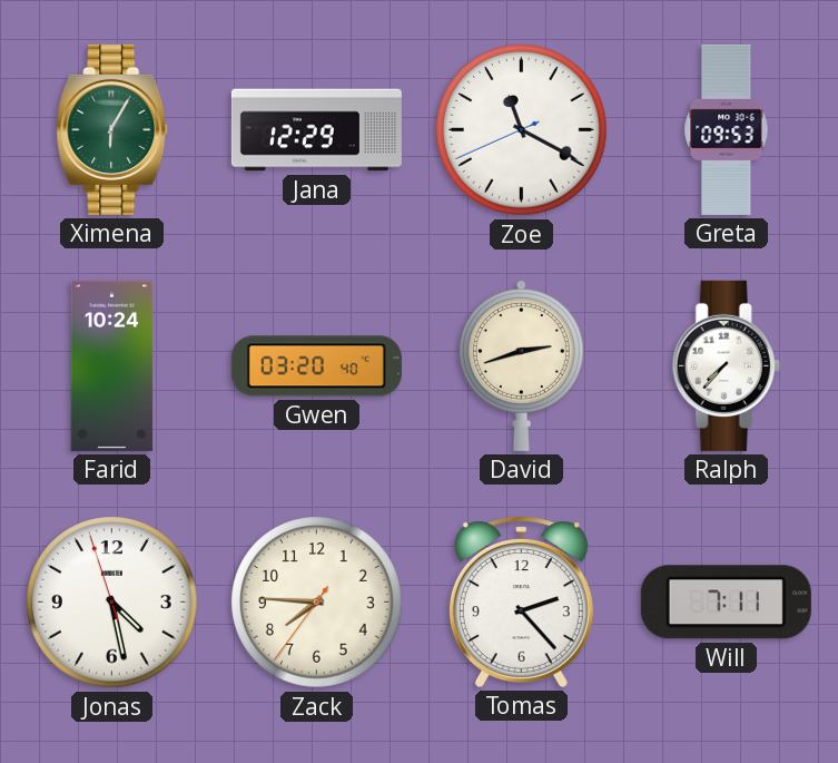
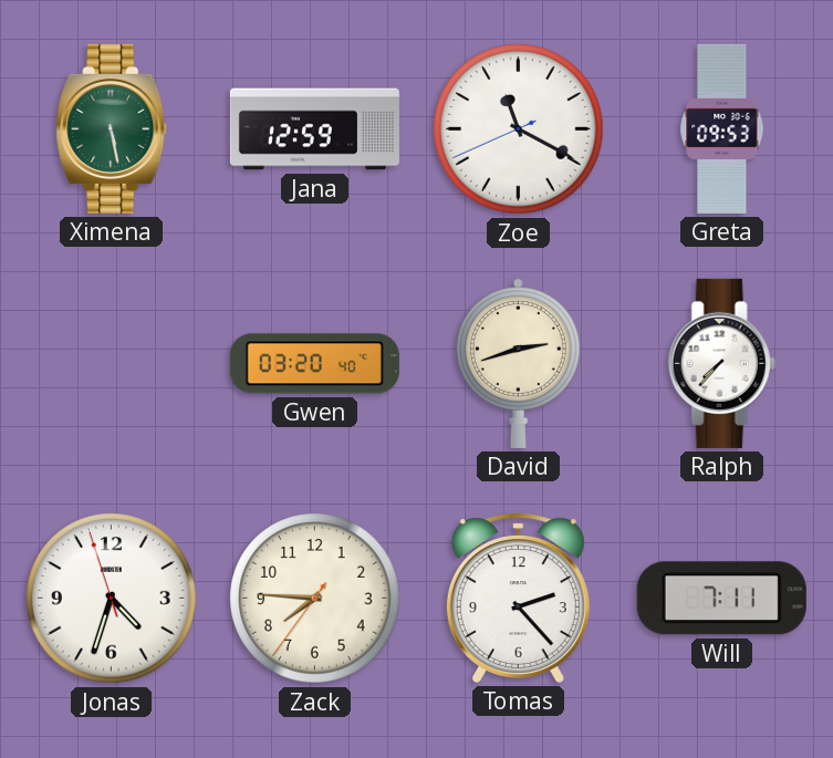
Ximena: 6:05 -> 5:28
Jana: 12:29 -> 12:59
Farid: 10:24 -> none
Jonas: 4:27 -> 4:32
